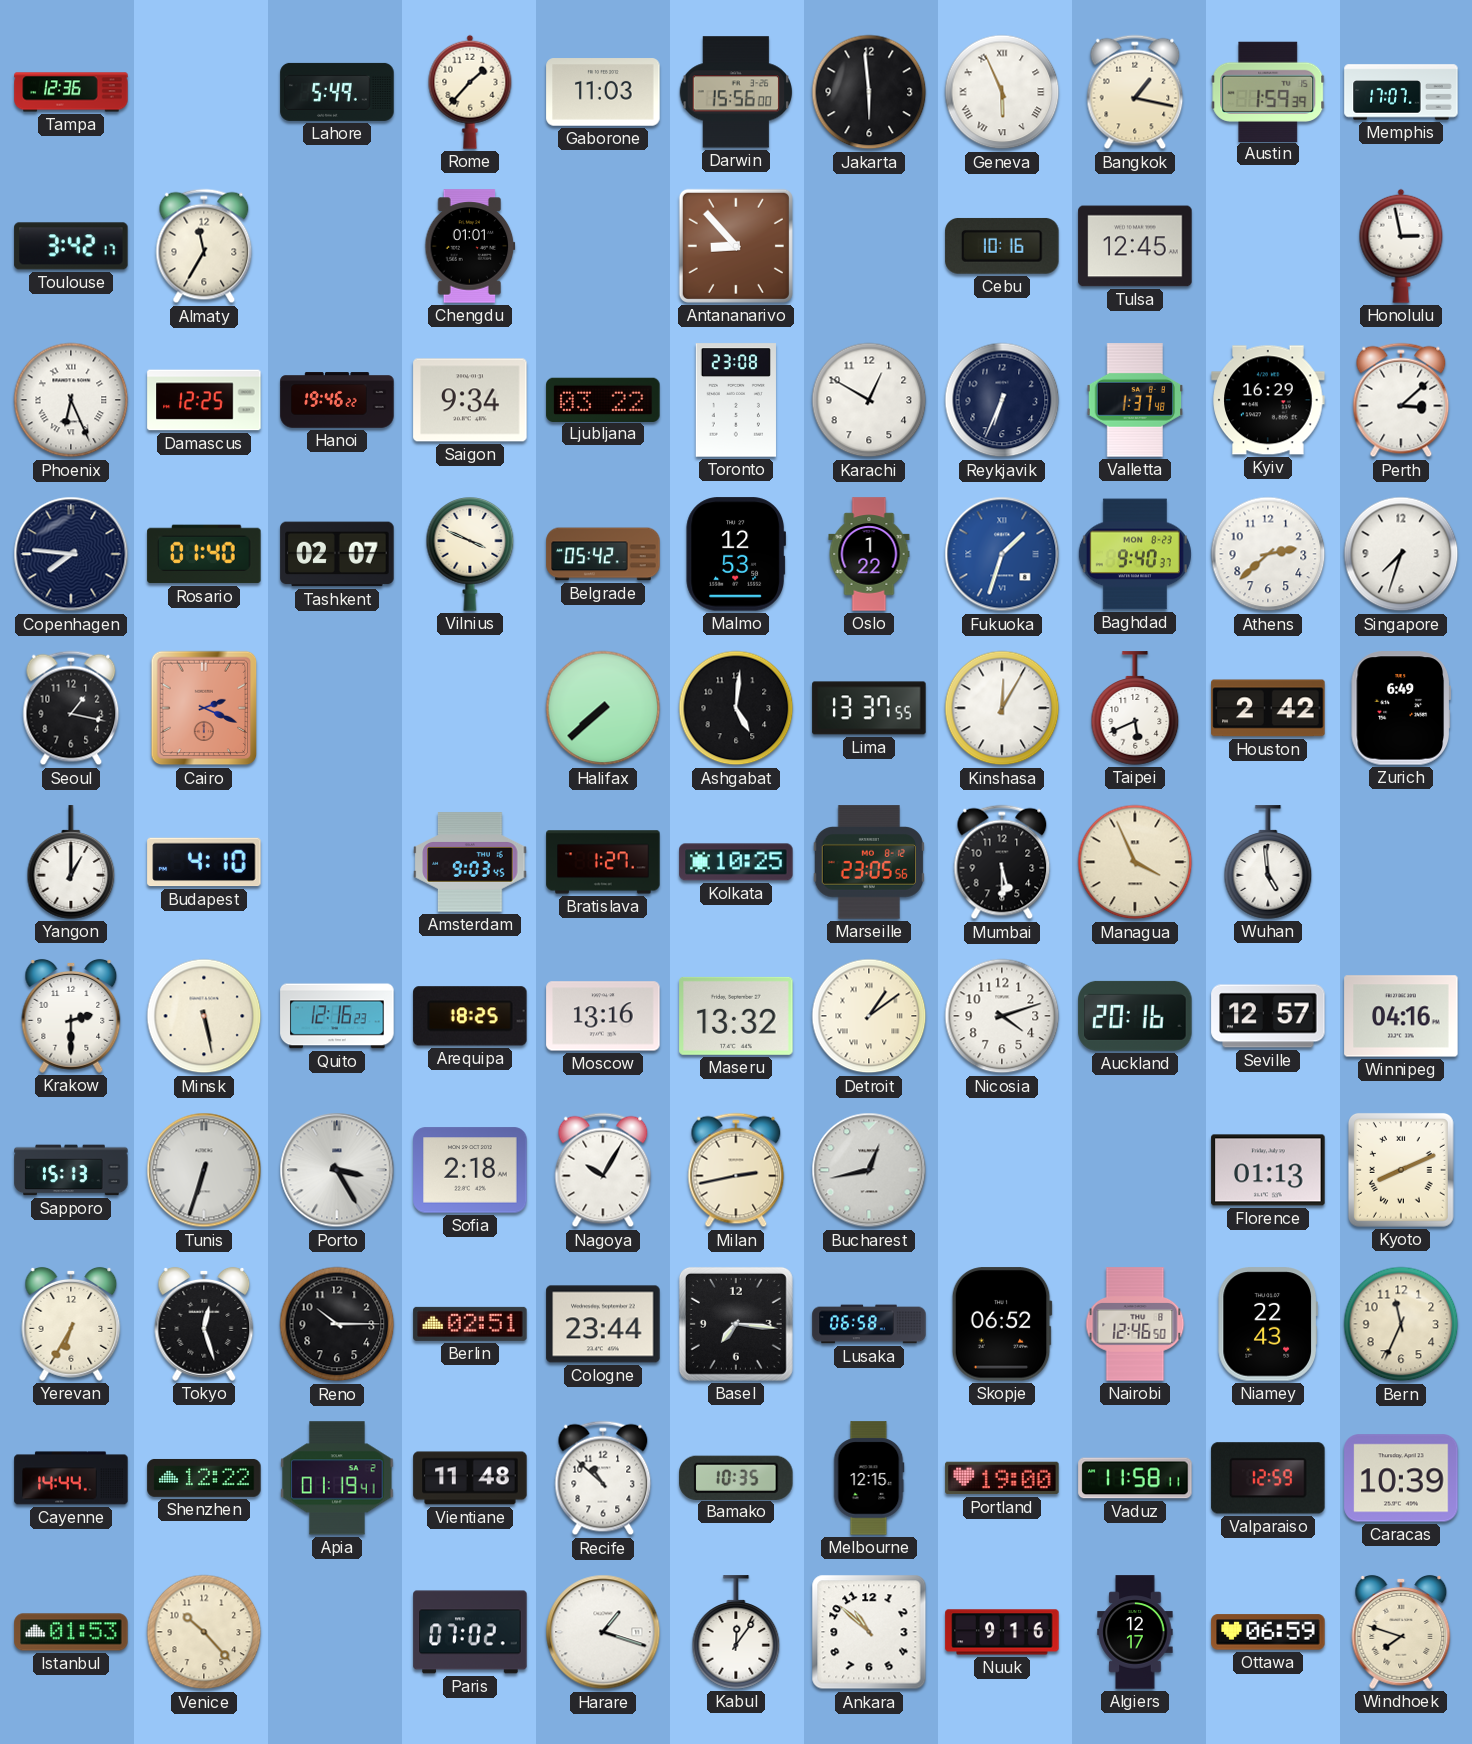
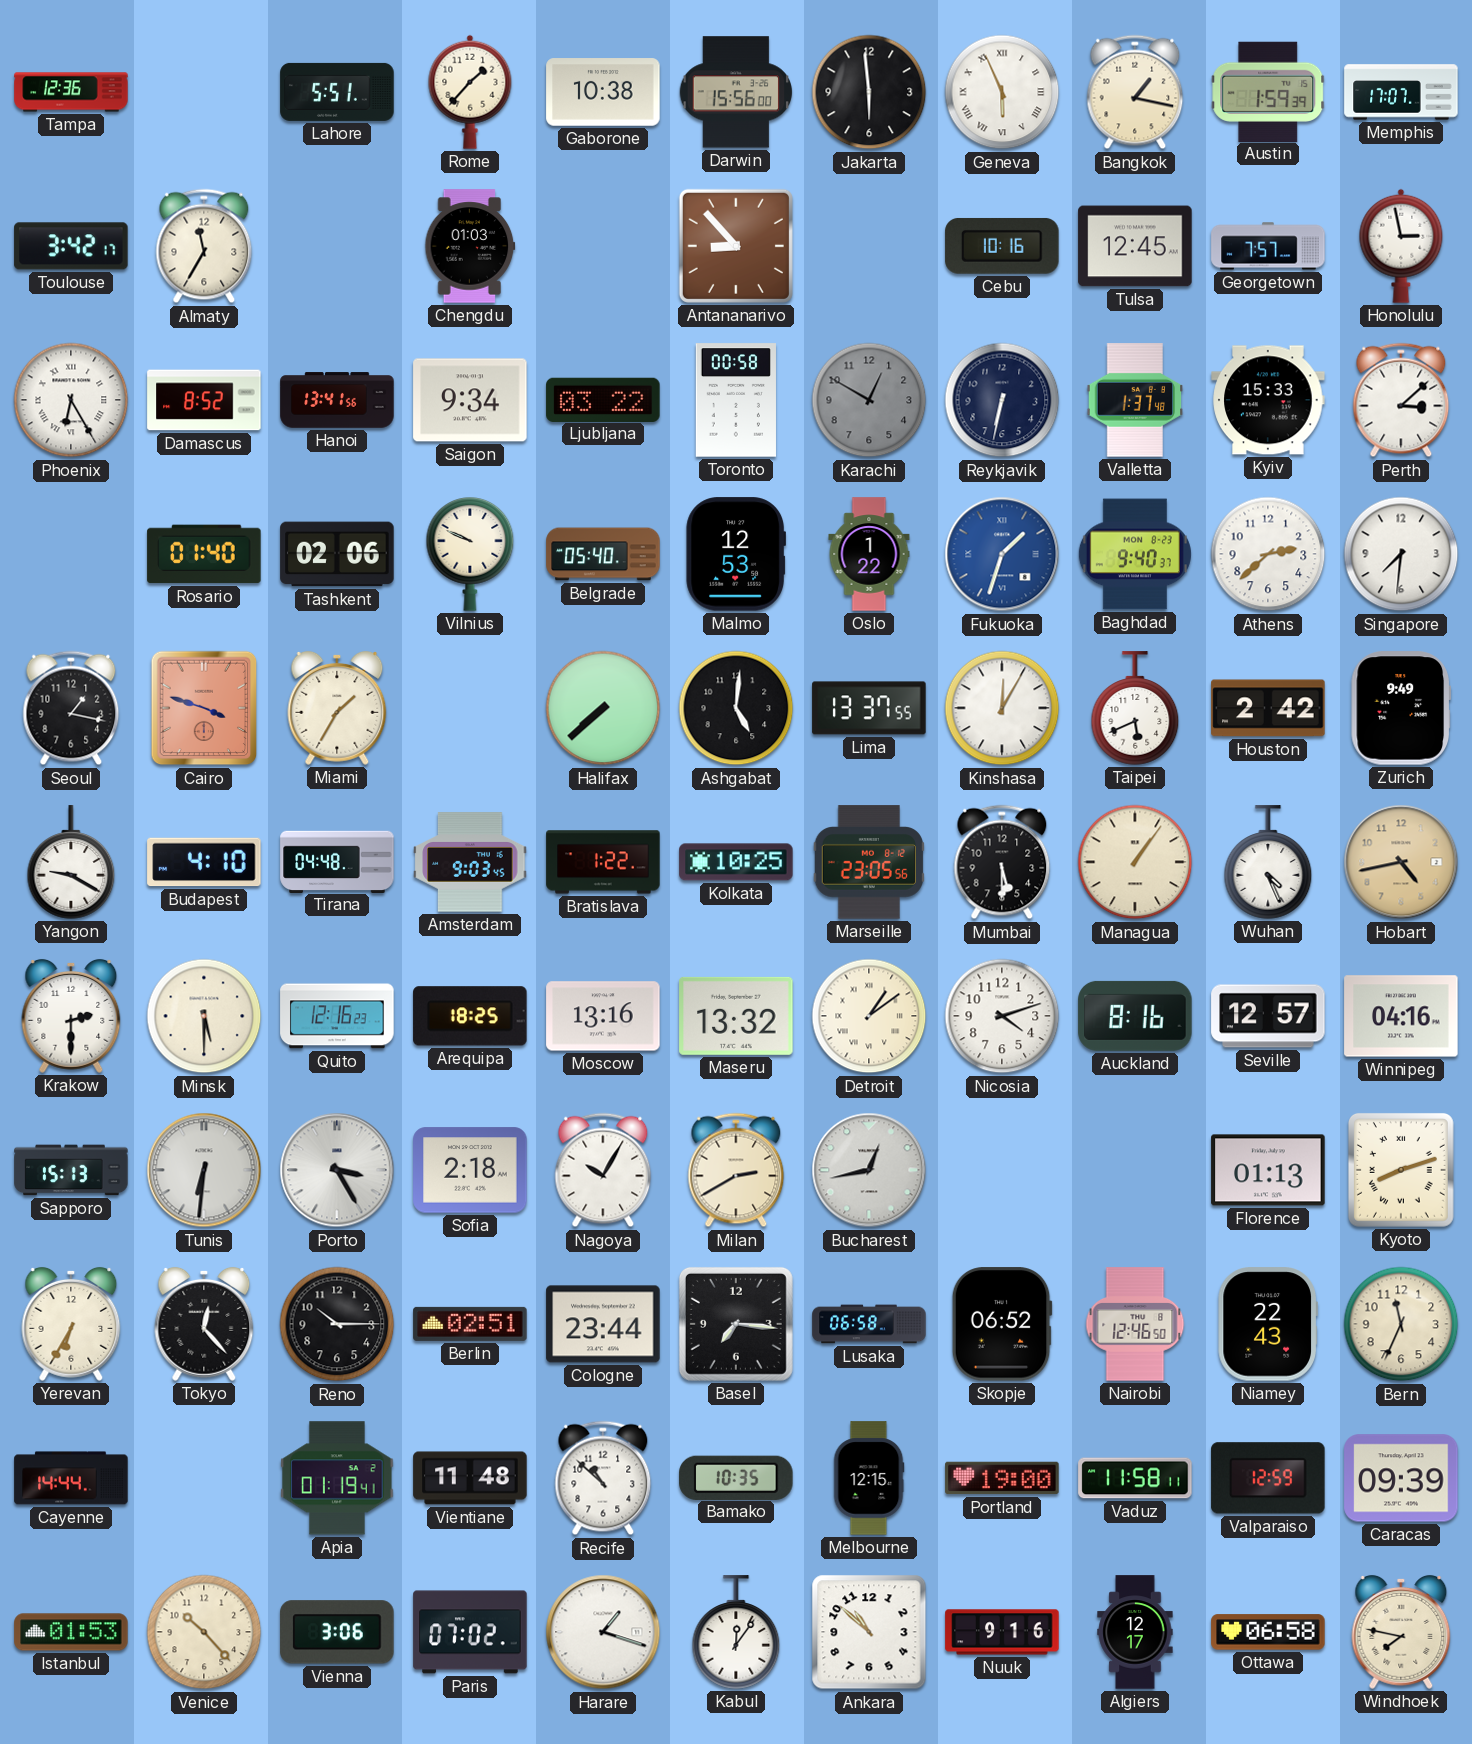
Lahore: 5:49 -> 5:51
Gaborone: 11:03 -> 10:38
Chengdu: 01:01 -> 01:03
Georgetown: none -> 7:57
Phoenix: 6:26 -> 6:25
Damascus: 12:25 -> 8:52
Hanoi: 19:46 -> 13:41
Toronto: 23:08 -> 00:58
Karachi dial: white -> grey
Reykjavik: 6:34 -> 6:32
Kyiv: 16:29 -> 15:33
Copenhagen: 7:46 -> none
Tashkent: 02:07 -> 02:06
Vilnius: 3:49 -> 9:49
Belgrade: 05:42 -> 05:40
Singapore: 7:33 -> 7:31
Cairo: 2:19 -> 3:48
Miami: none -> 1:35
Zurich: 6:49 -> 9:49
Yangon: 1:00 -> 9:20
Tirana: none -> 04:48
Bratislava: 1:27 -> 1:22
Managua: 3:56 -> 1:06
Wuhan: 4:59 -> 4:26
Hobart: none -> 4:43
Minsk: 5:28 -> 5:30
Auckland: 20:16 -> 8:16
Tunis: 6:33 -> 6:31
Milan: 2:43 -> 2:40
Kyoto: 8:11 -> 8:12
Tokyo: 12:27 -> 12:23
Shenzhen: 12:22 -> none
Caracas: 10:39 -> 09:39
Vienna: none -> 3:06
Ottawa: 06:59 -> 06:58
Windhoek: 7:48 -> 7:47
